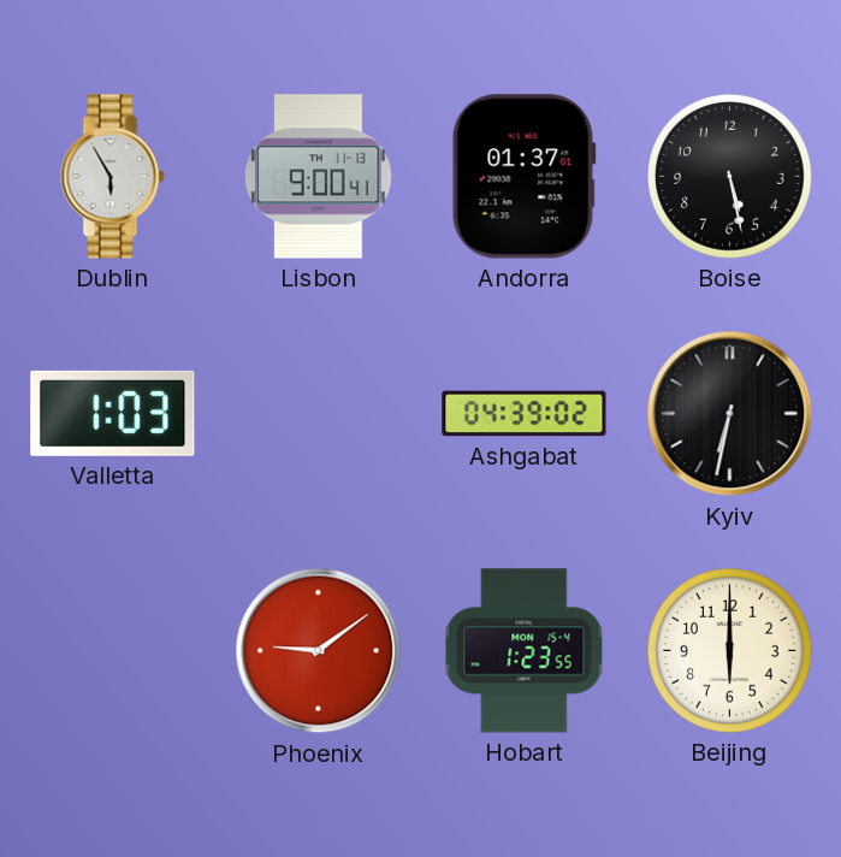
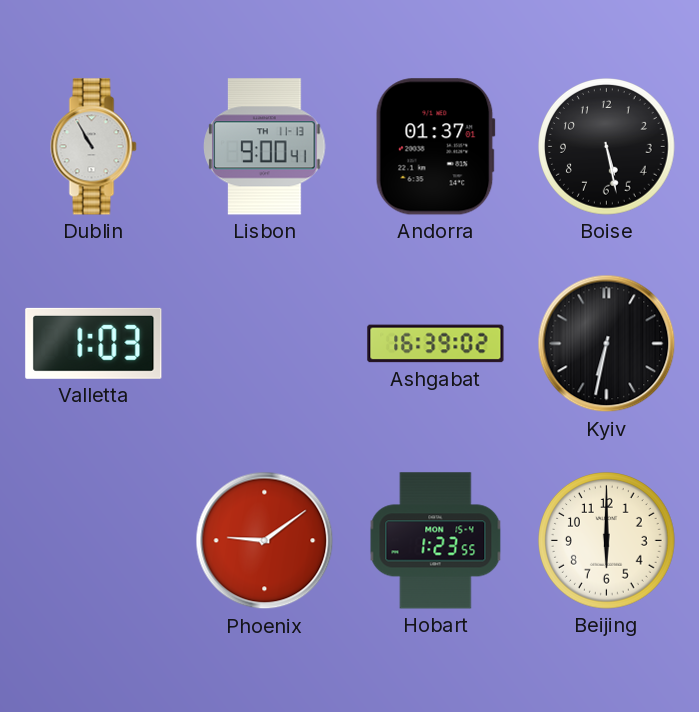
Dublin: 5:55 -> 10:55
Ashgabat: 04:39 -> 16:39
